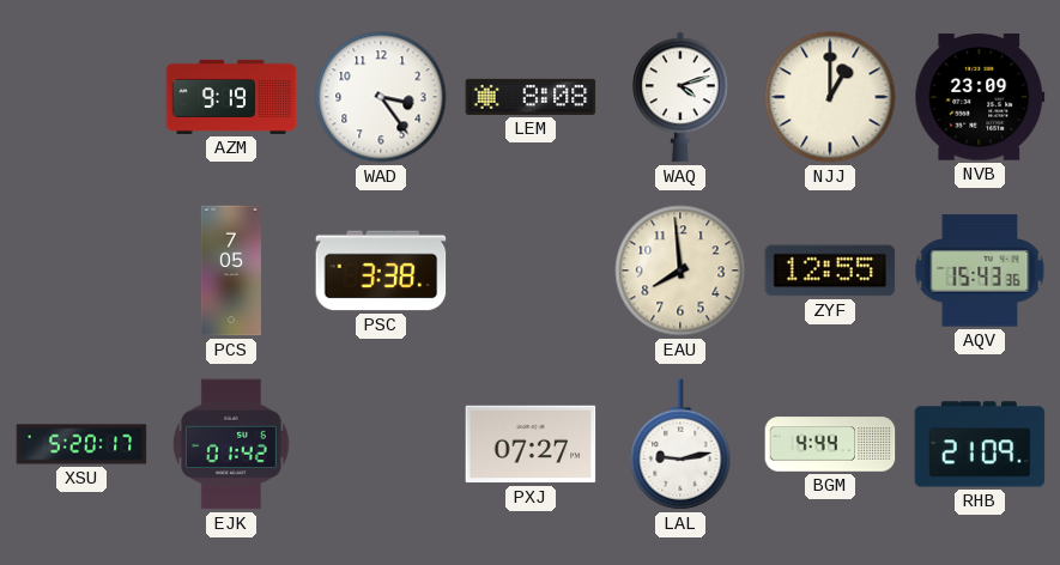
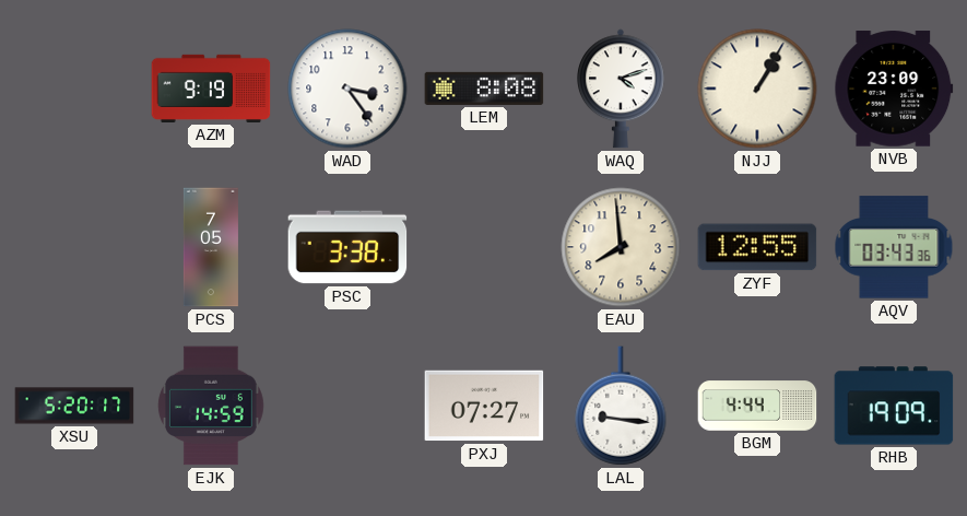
NJJ: 1:00 -> 1:05
AQV: 15:43 -> 03:43
EJK: 01:42 -> 14:59
LAL: 9:13 -> 9:16
RHB: 21:09 -> 19:09
